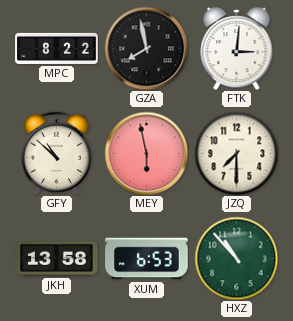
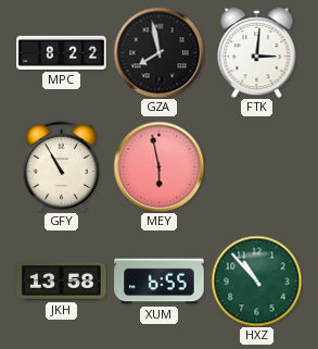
GFY: 10:52 -> 10:55
JZQ: 7:30 -> none
XUM: 6:53 -> 6:55
